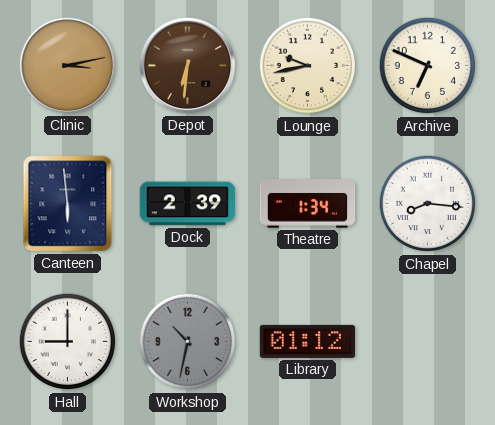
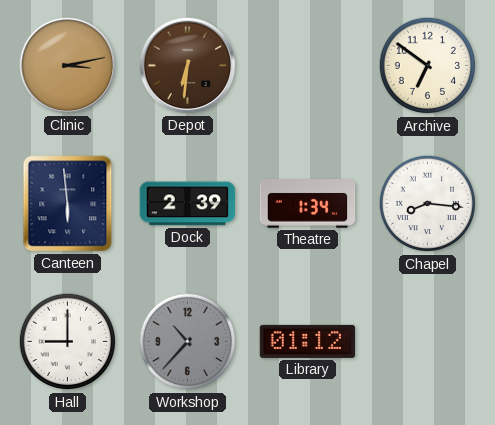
Lounge: 9:43 -> none
Archive: 6:49 -> 6:51
Workshop: 10:32 -> 10:37
